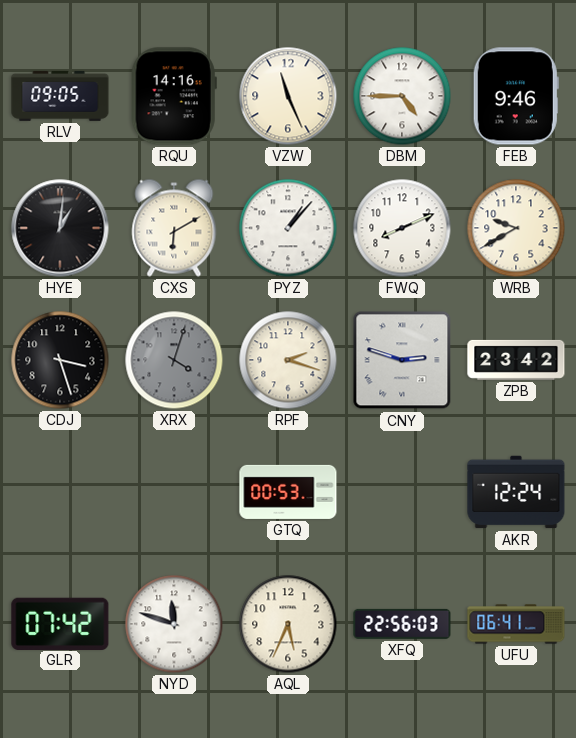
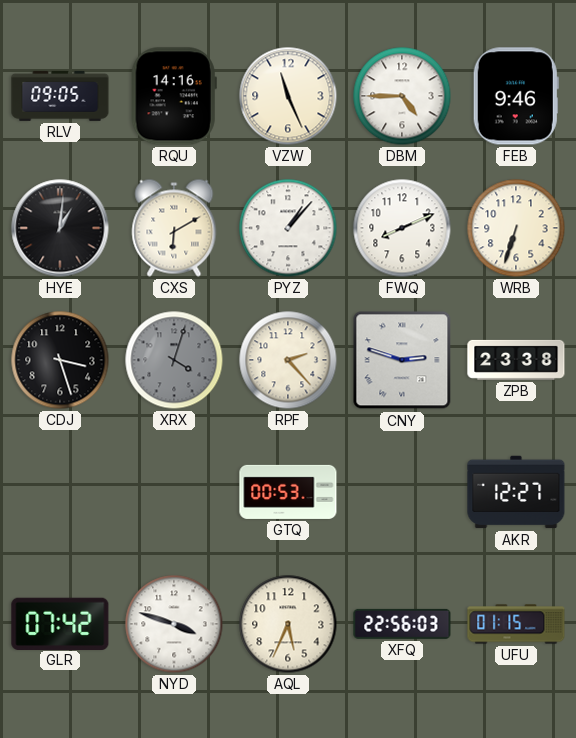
WRB: 9:40 -> 6:33
RPF: 2:18 -> 2:23
ZPB: 23:42 -> 23:38
AKR: 12:24 -> 12:27
NYD: 11:48 -> 3:48
UFU: 06:41 -> 01:15
